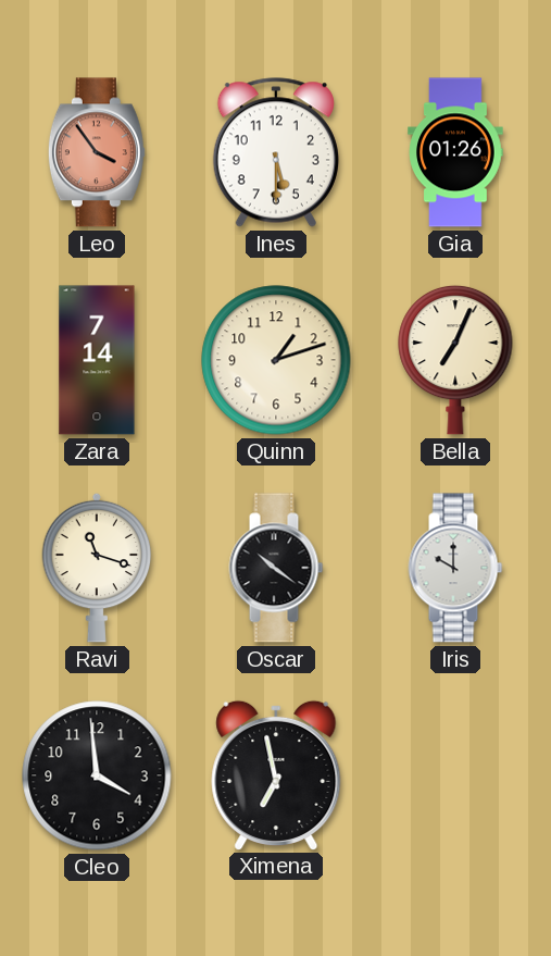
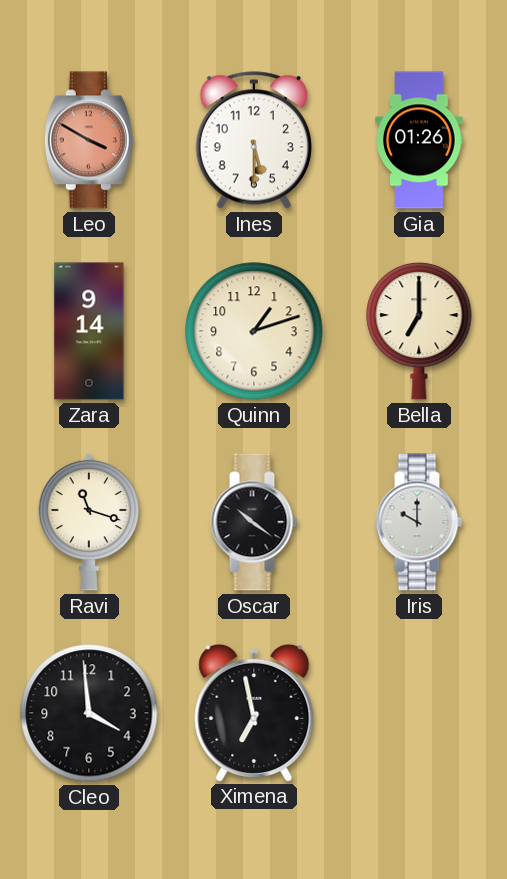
Leo: 3:54 -> 3:50
Zara: 7:14 -> 9:14
Bella: 7:04 -> 7:00
